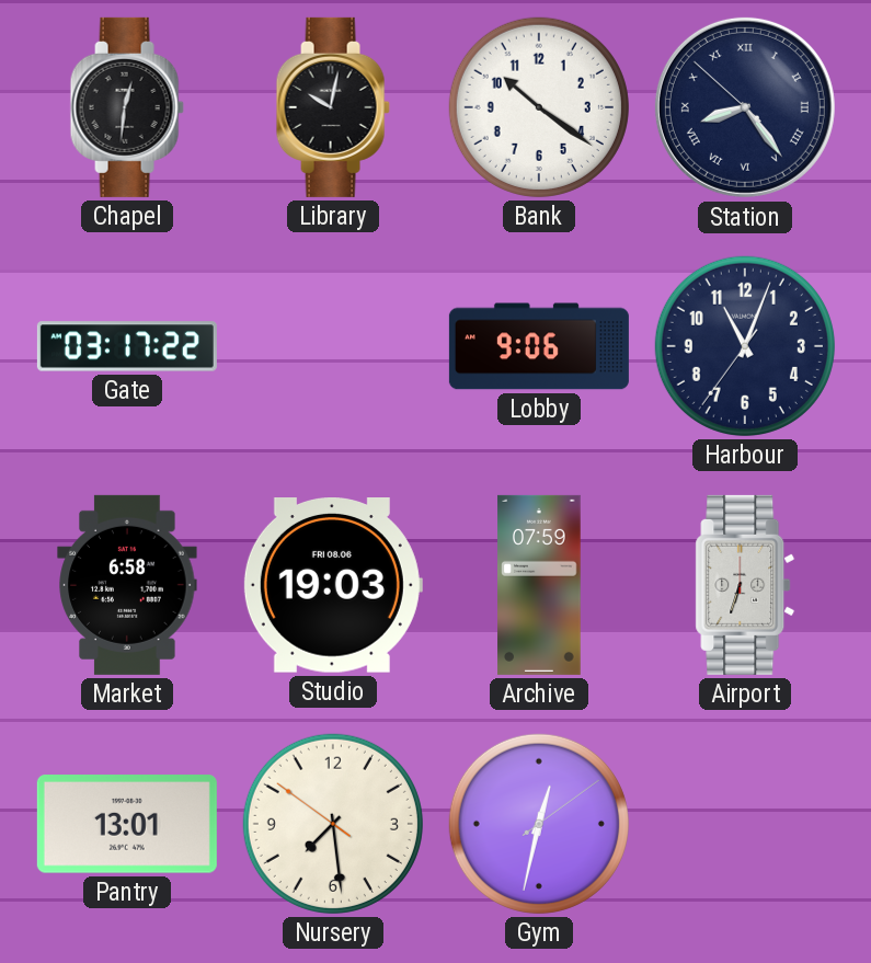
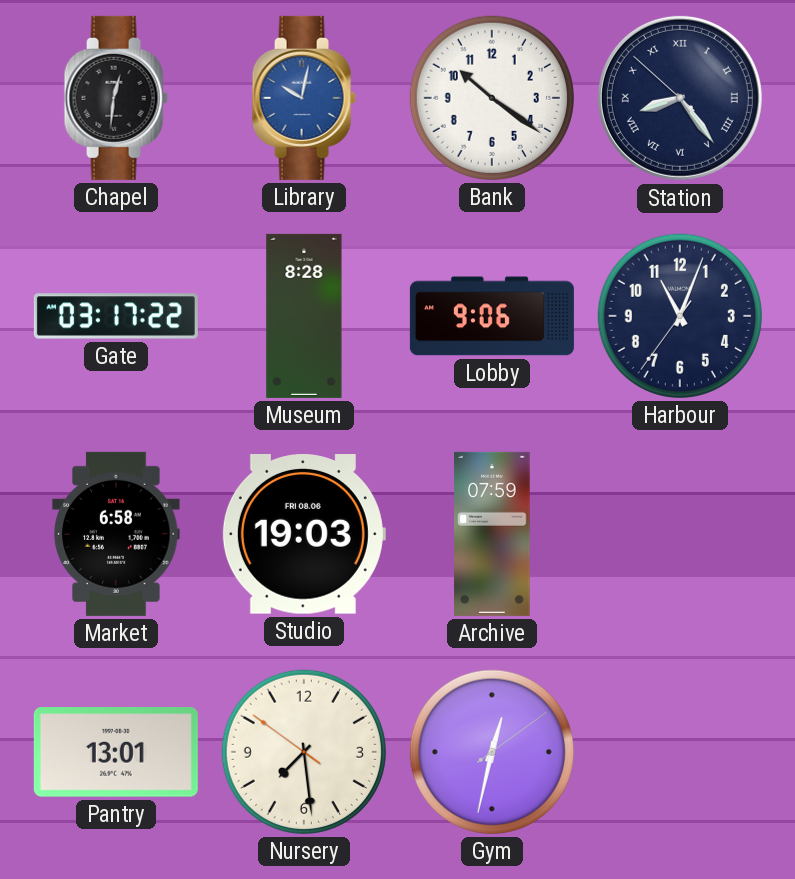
Library dial: black -> blue
Museum: none -> 8:28
Airport: 6:33 -> none
